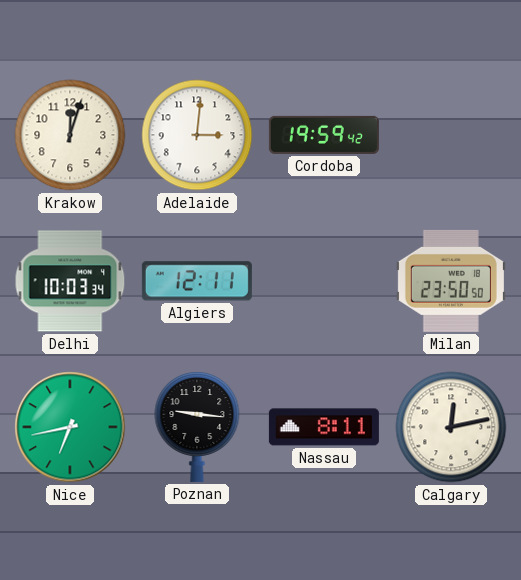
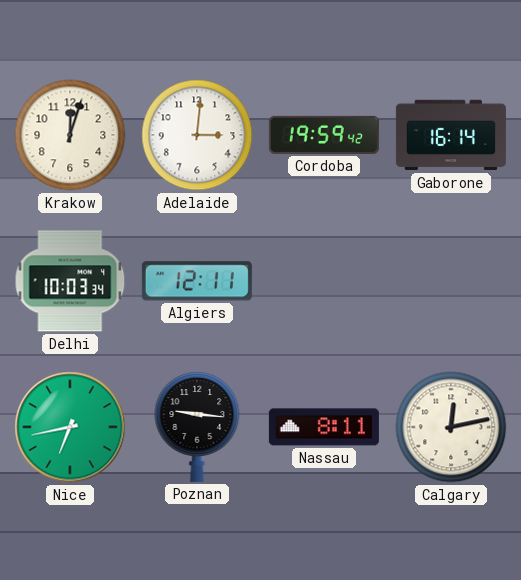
Gaborone: none -> 16:14
Milan: 23:50 -> none
